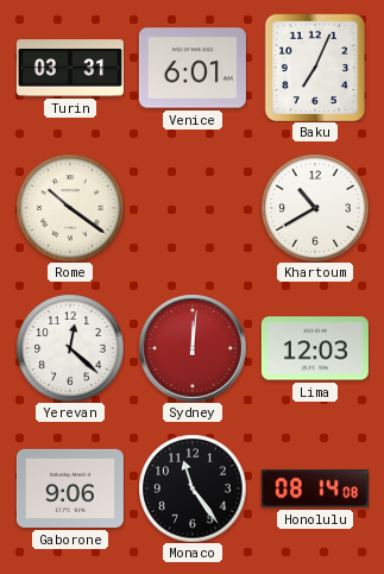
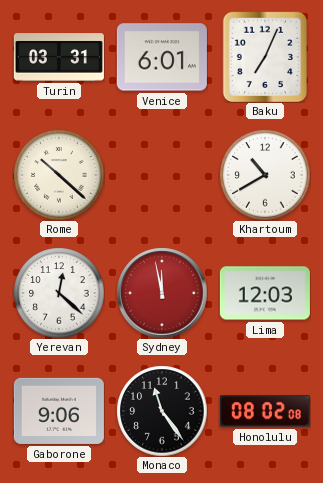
Rome: 10:21 -> 10:22
Sydney: 12:01 -> 11:58
Honolulu: 08:14 -> 08:02
